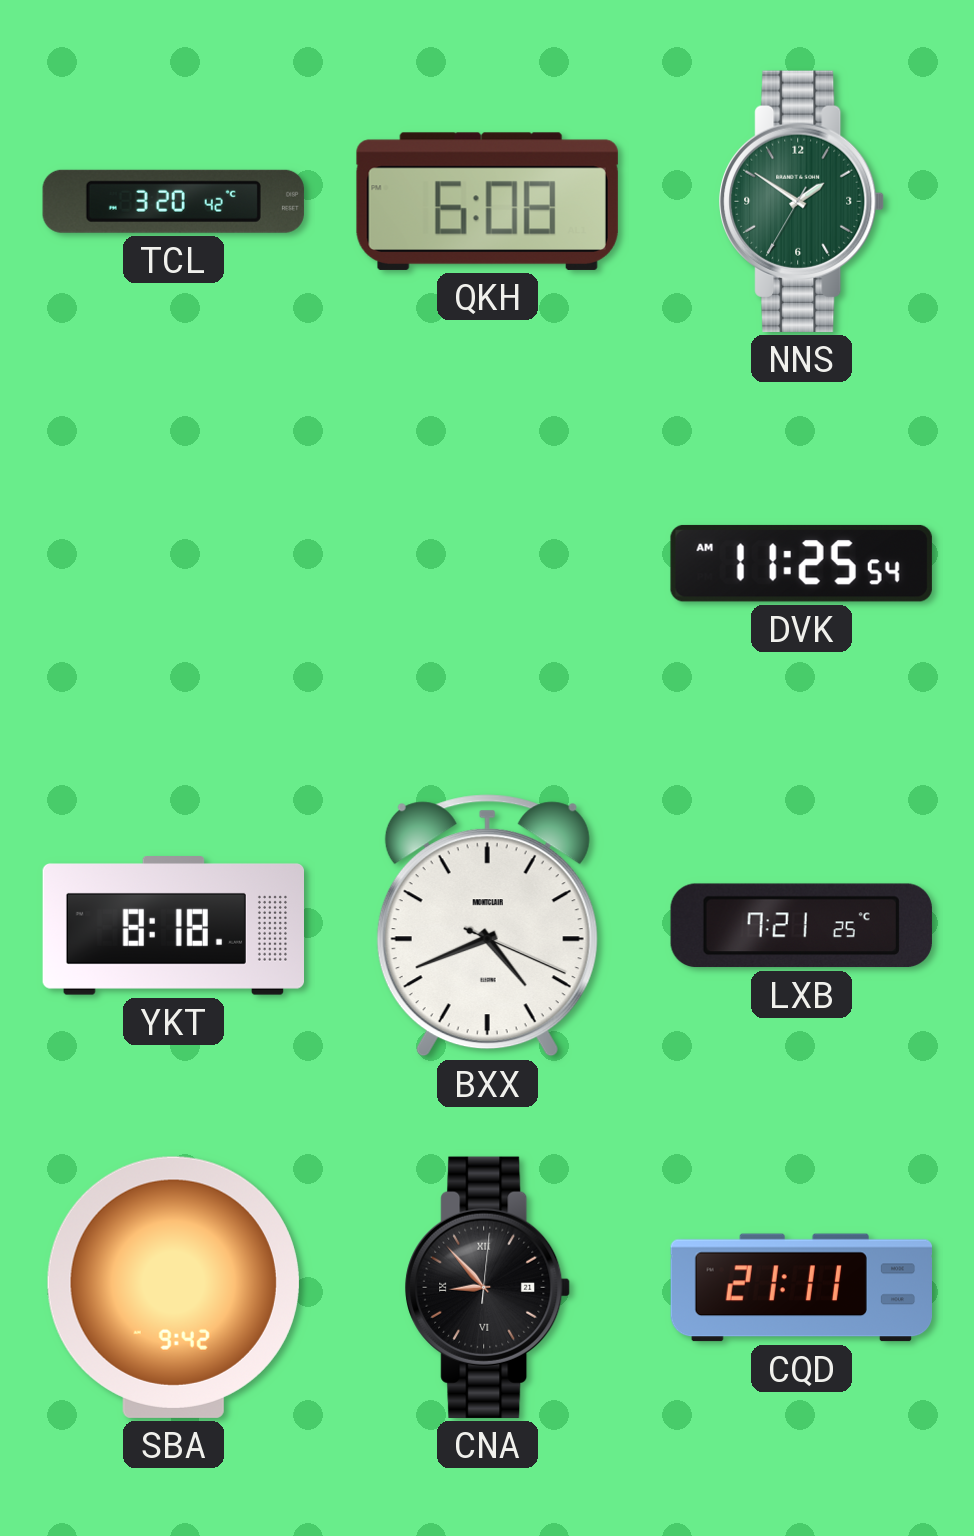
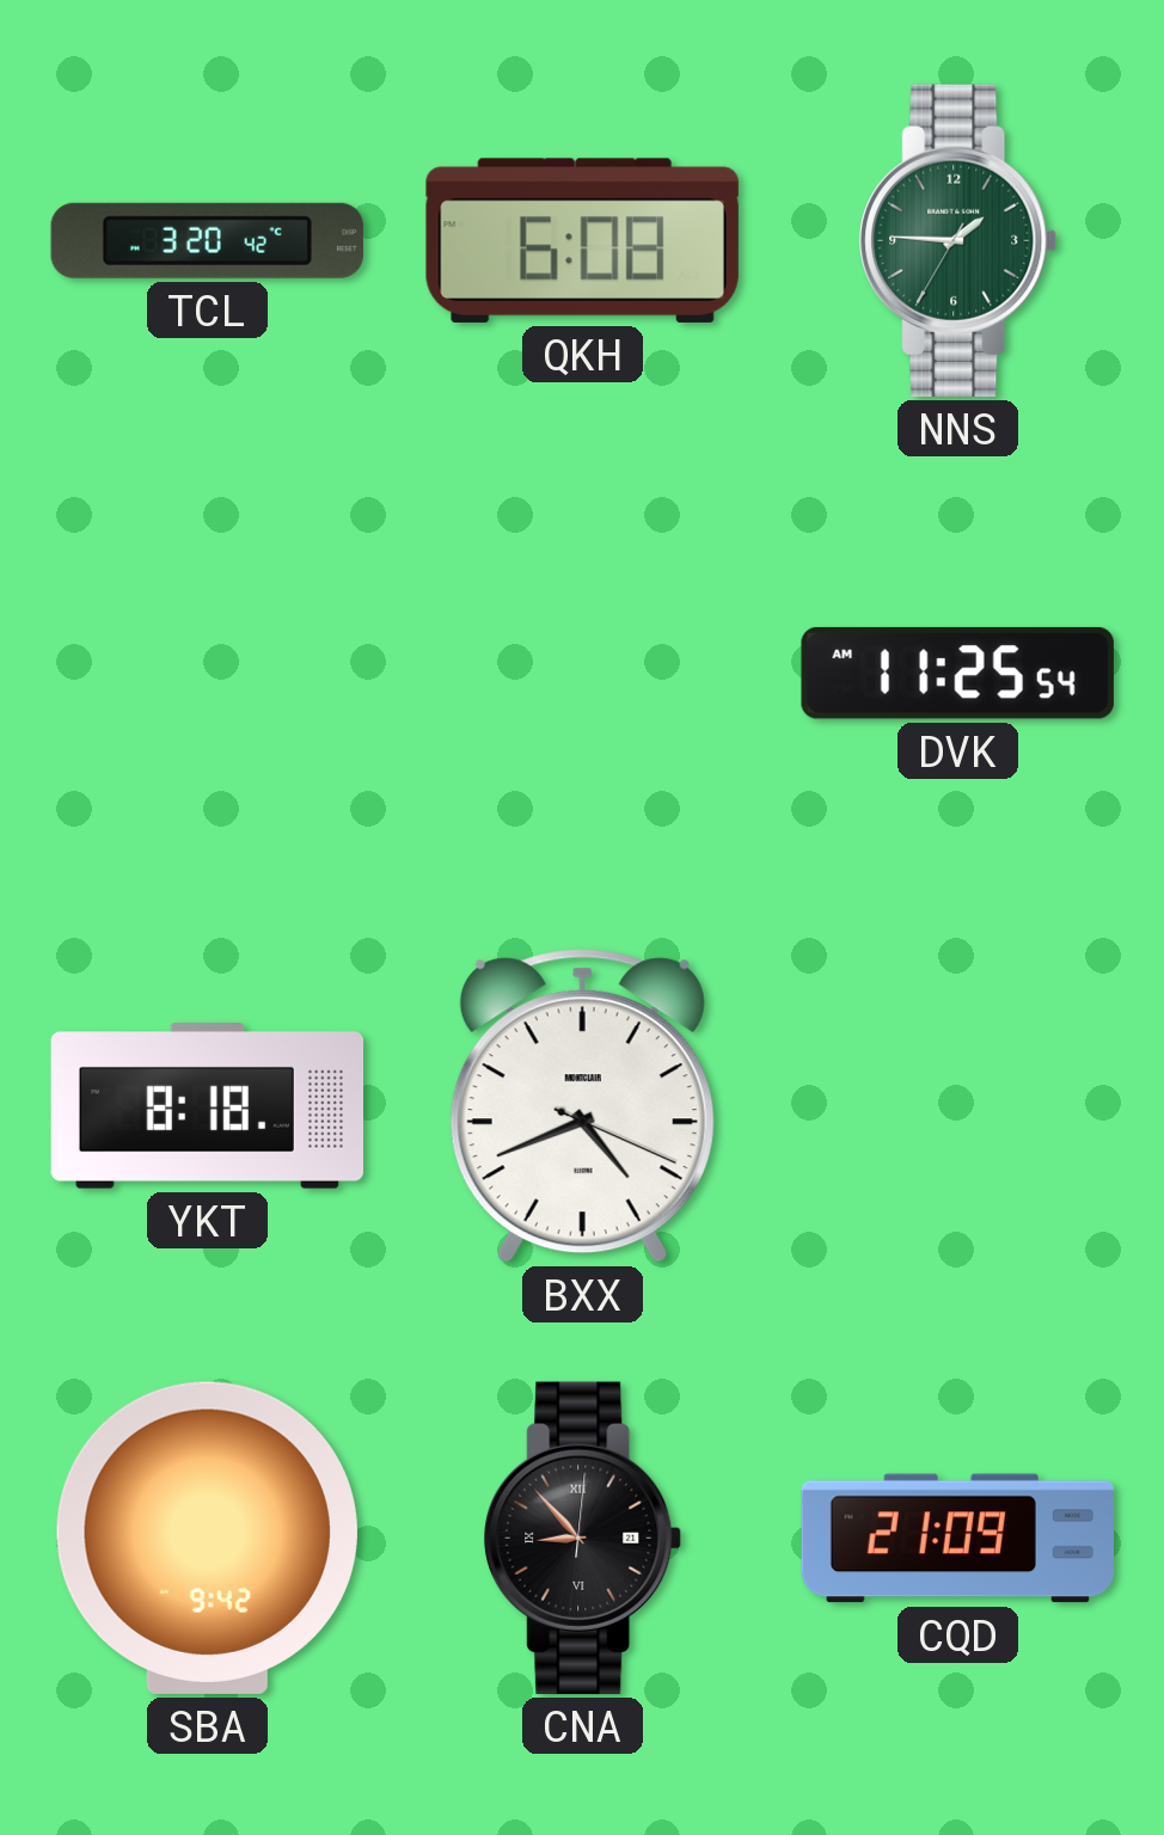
NNS: 1:50 -> 1:45
LXB: 7:21 -> none
CQD: 21:11 -> 21:09
